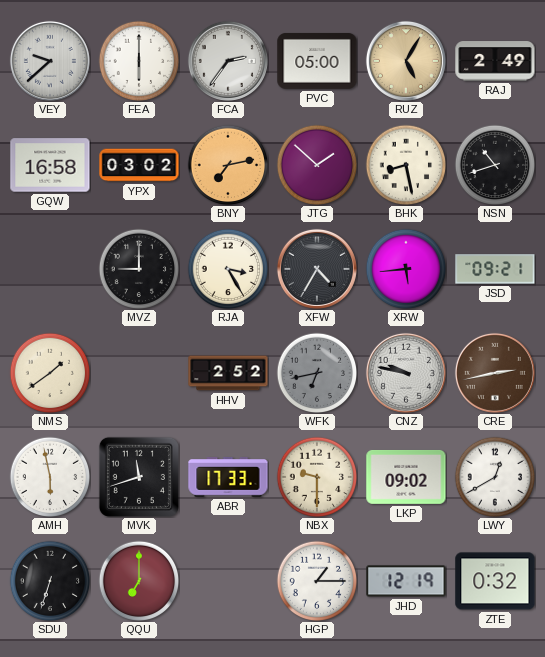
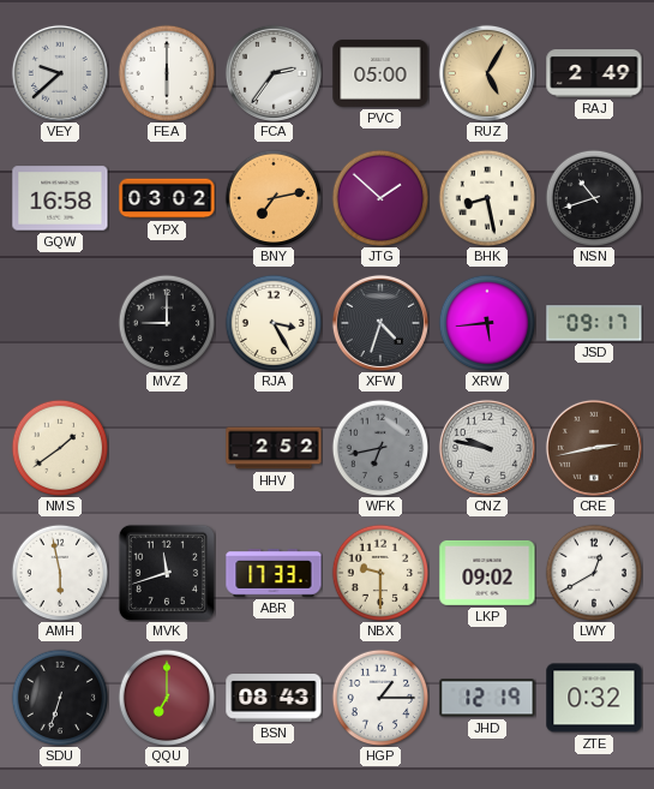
XFW: 4:35 -> 4:33
JSD: 09:21 -> 09:17
BSN: none -> 08:43
